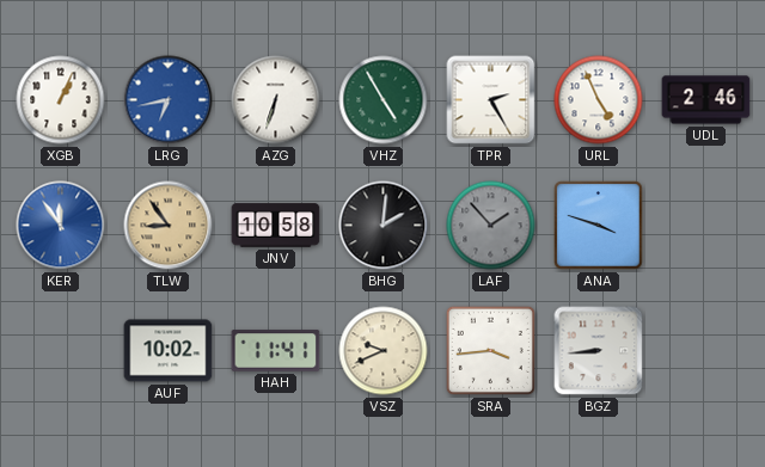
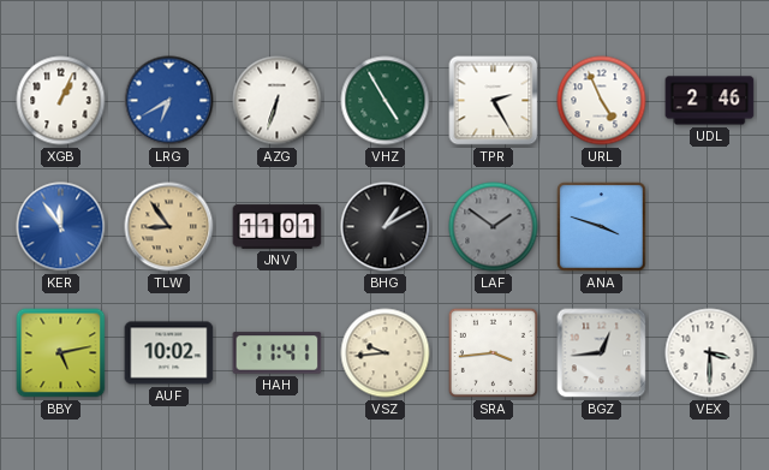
LRG: 6:43 -> 6:40
JNV: 10:58 -> 11:01
BHG: 2:01 -> 1:10
LAF: 1:53 -> 1:51
BBY: none -> 5:13
VSZ: 9:41 -> 9:44
BGZ: 8:44 -> 12:44
VEX: none -> 3:30
